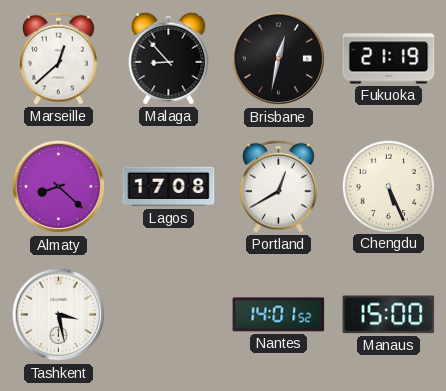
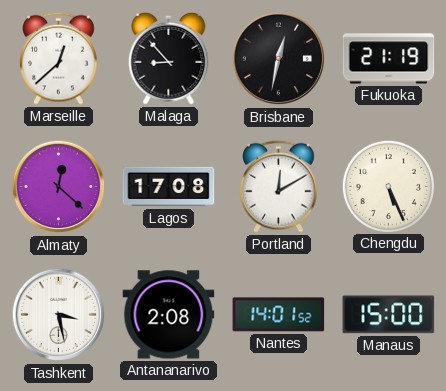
Almaty: 8:22 -> 12:22
Portland: 12:40 -> 12:10
Antananarivo: none -> 2:08
